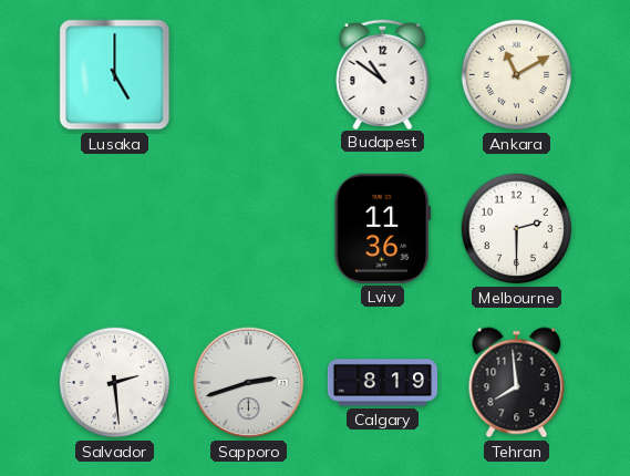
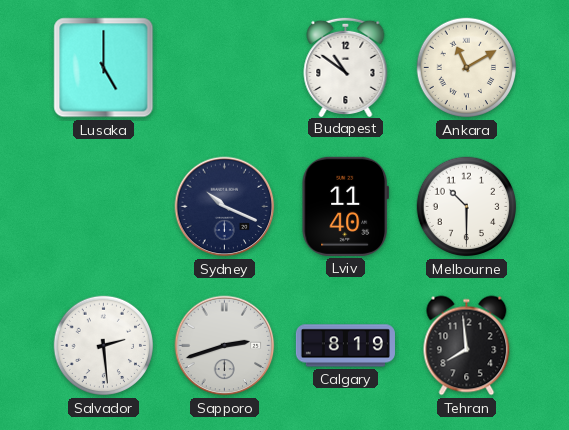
Sydney: none -> 10:19
Lviv: 11:36 -> 11:40
Melbourne: 2:30 -> 10:30
